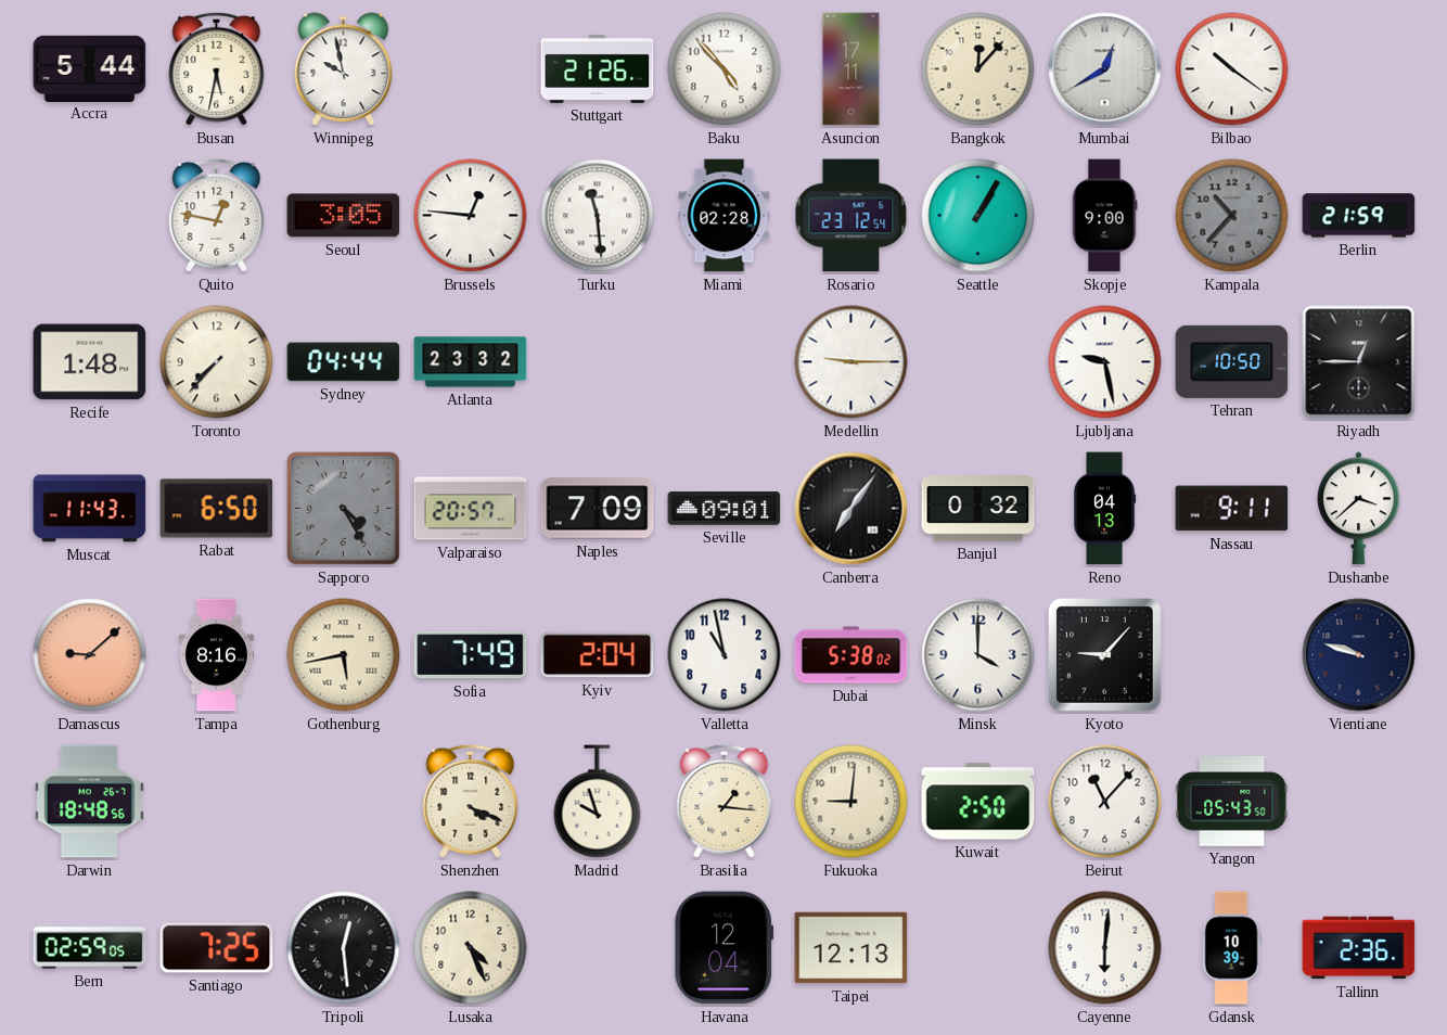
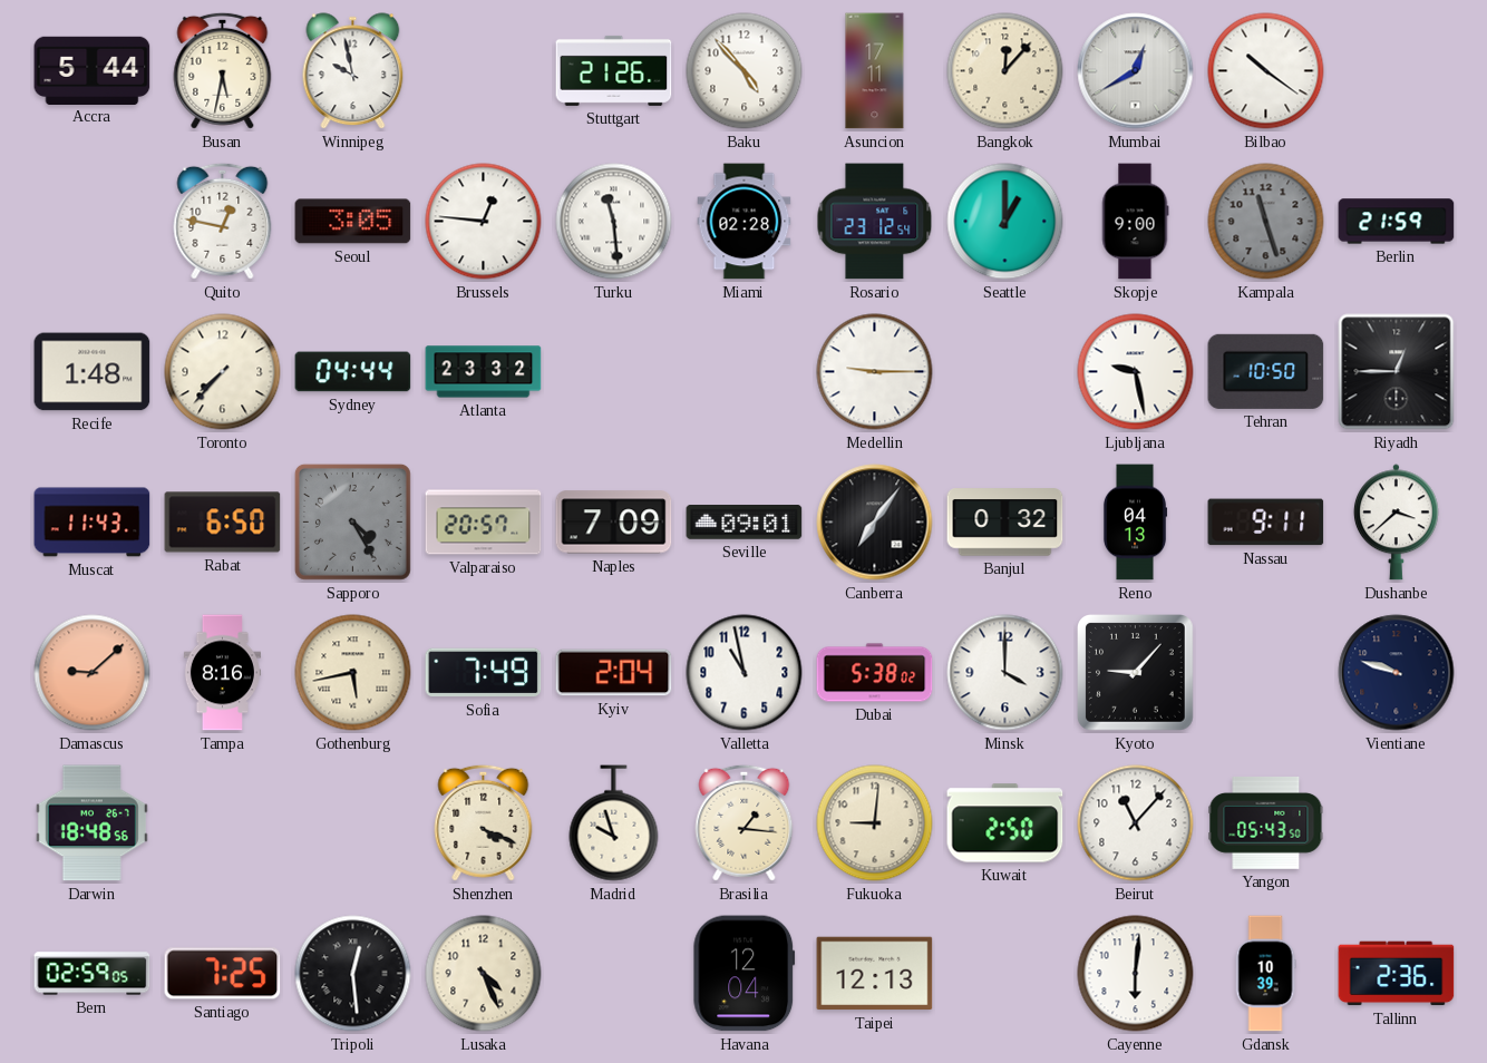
Seattle: 1:05 -> 1:00
Kampala: 10:37 -> 11:27
